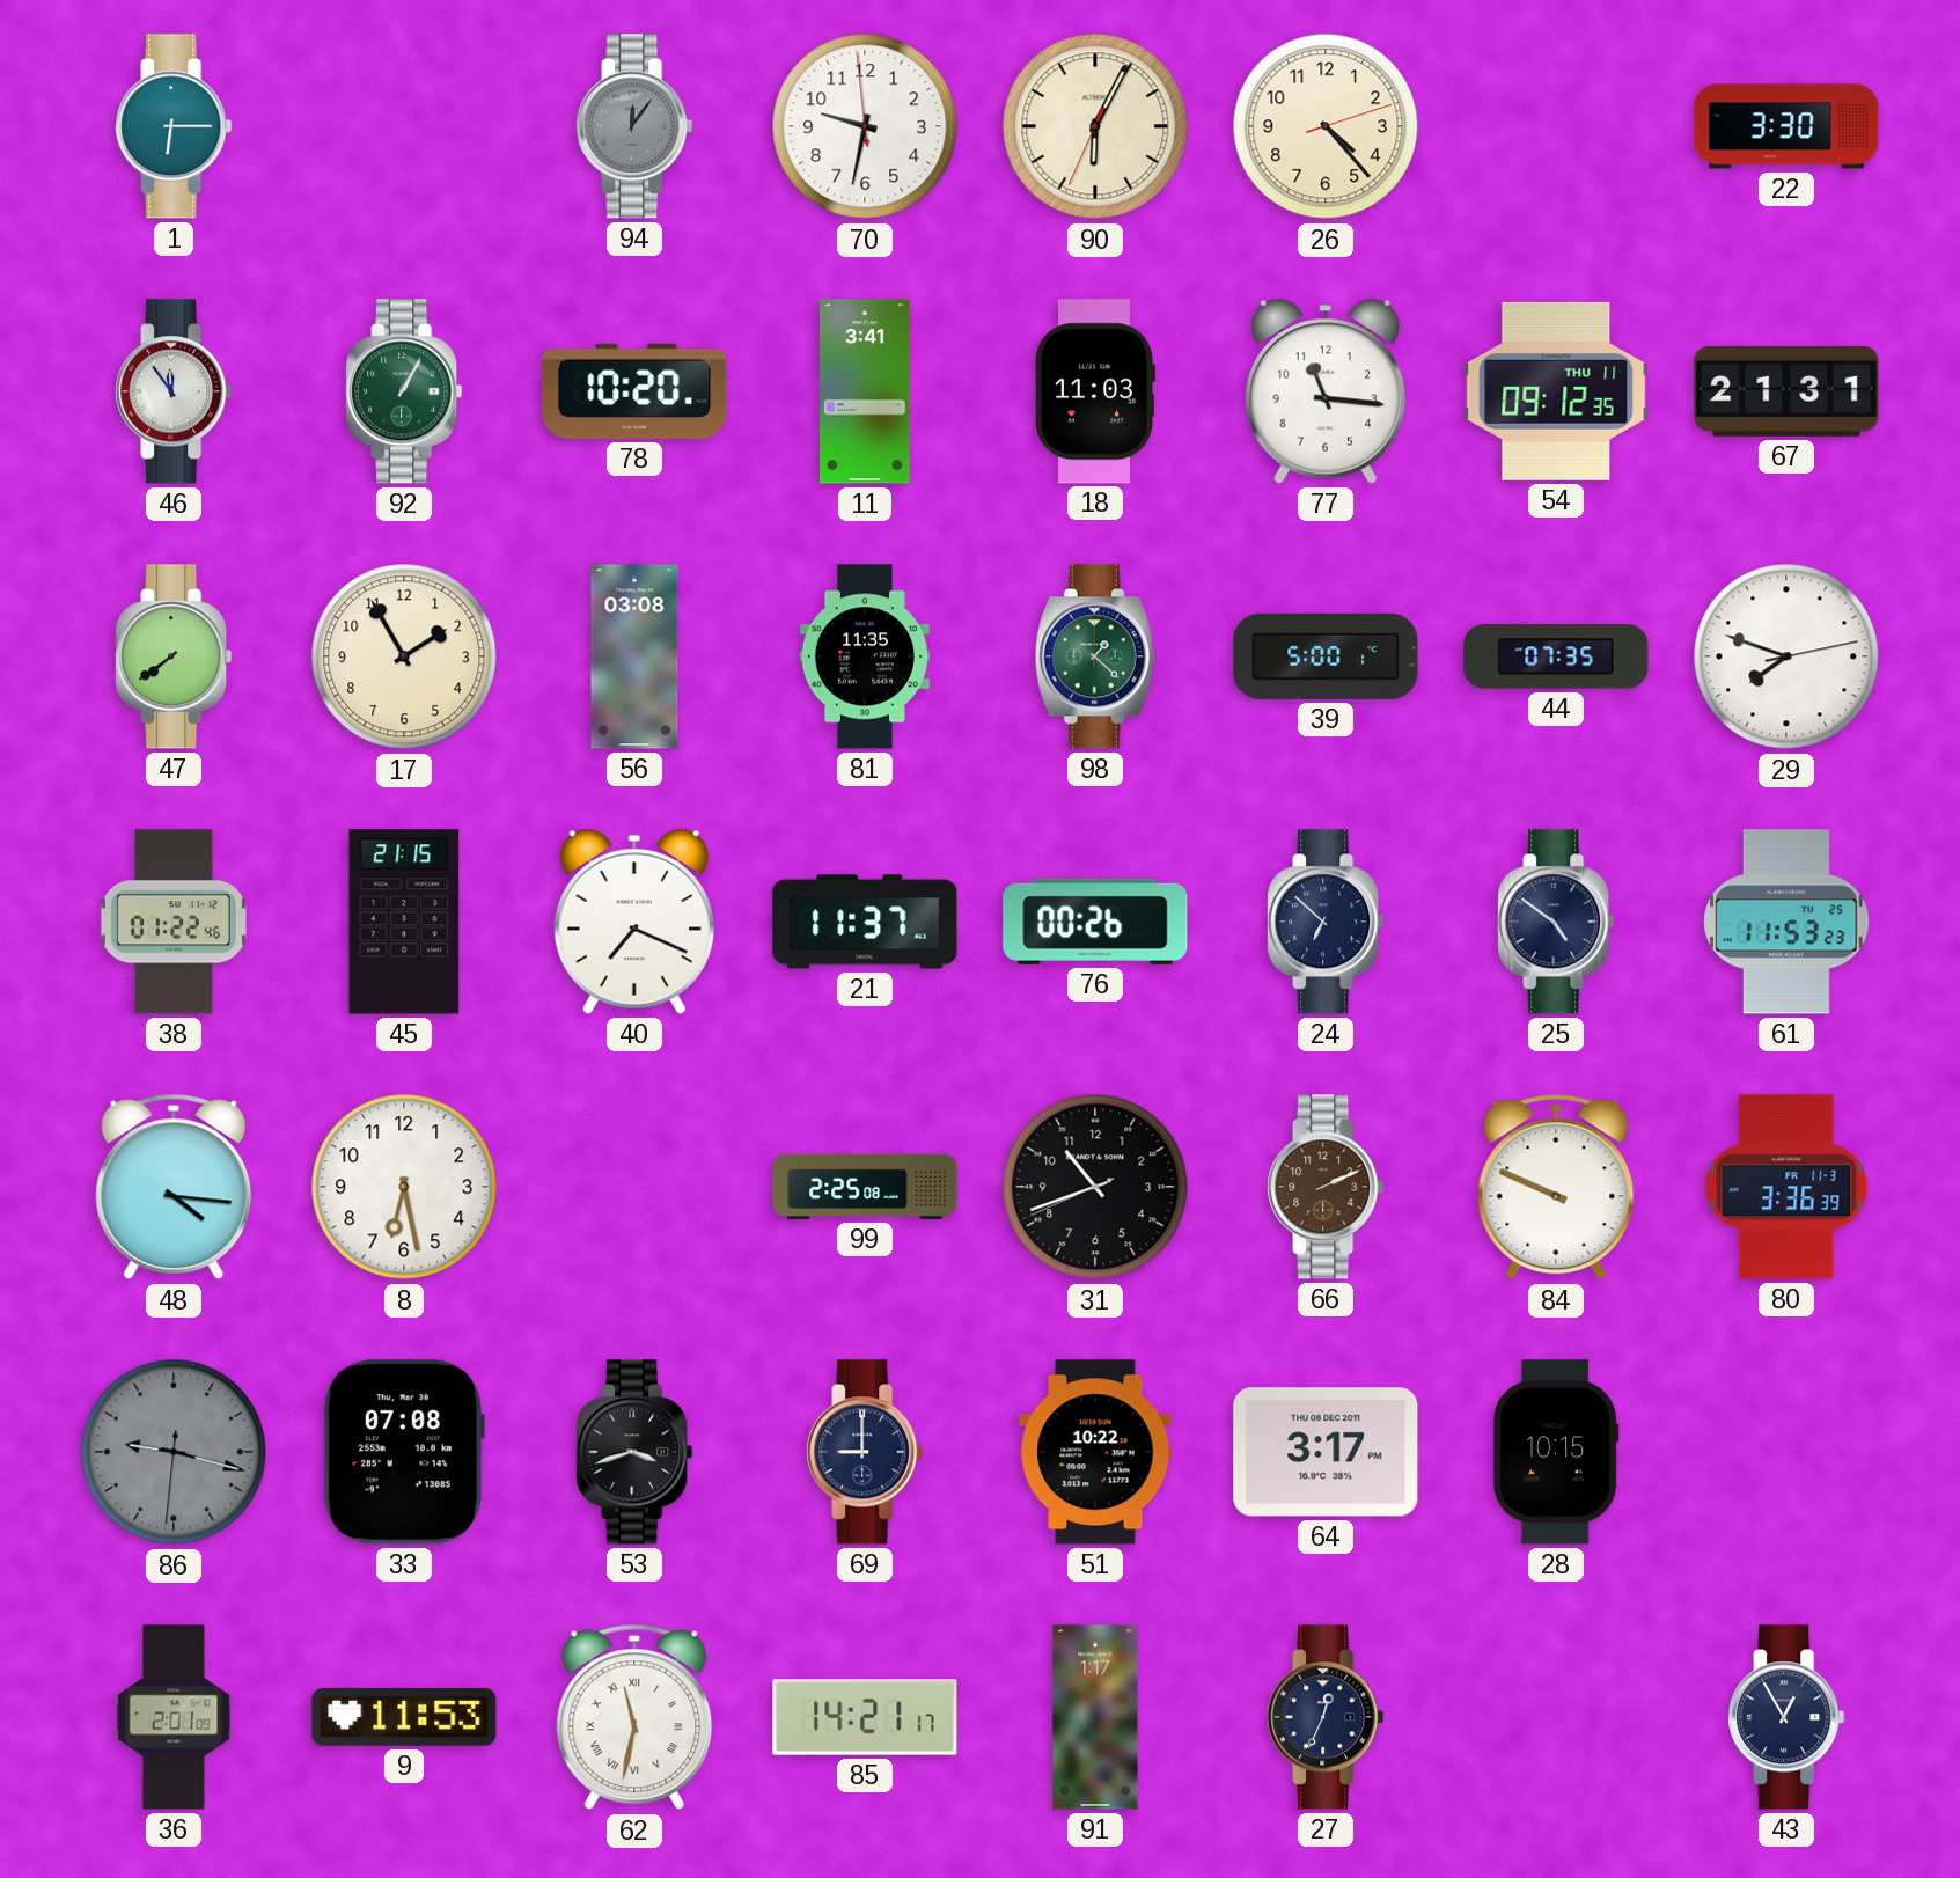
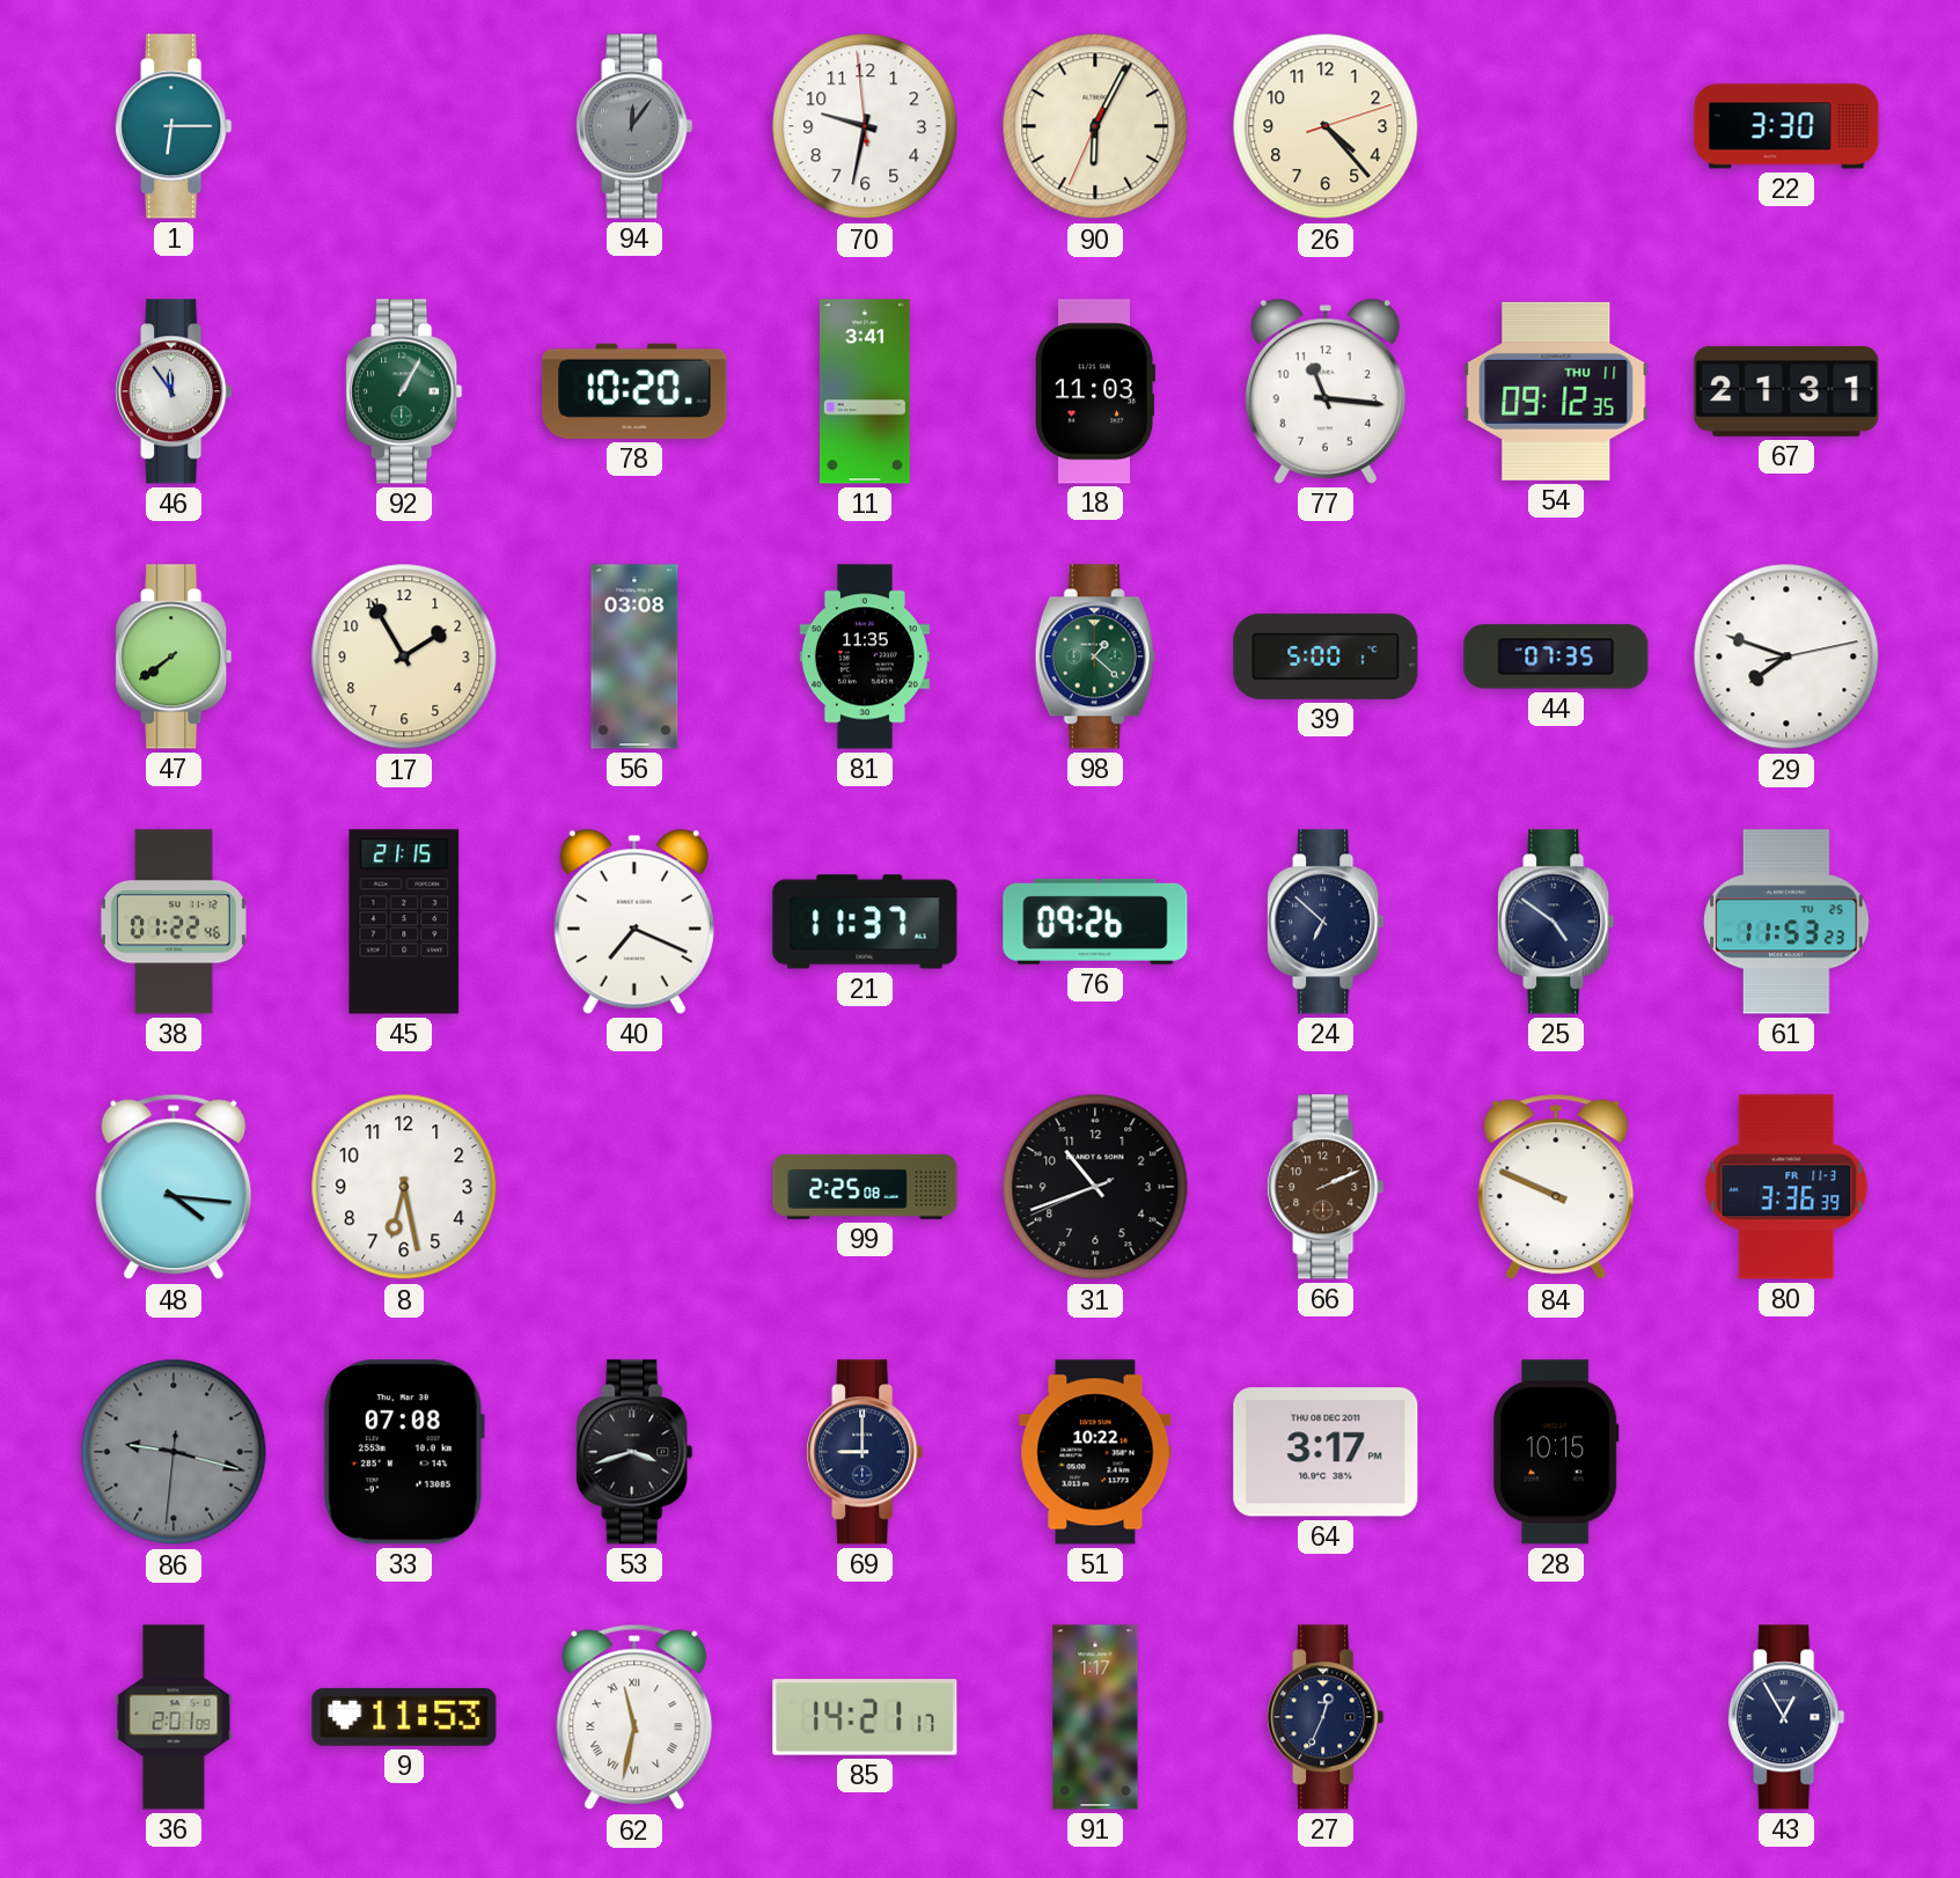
76: 00:26 -> 09:26
